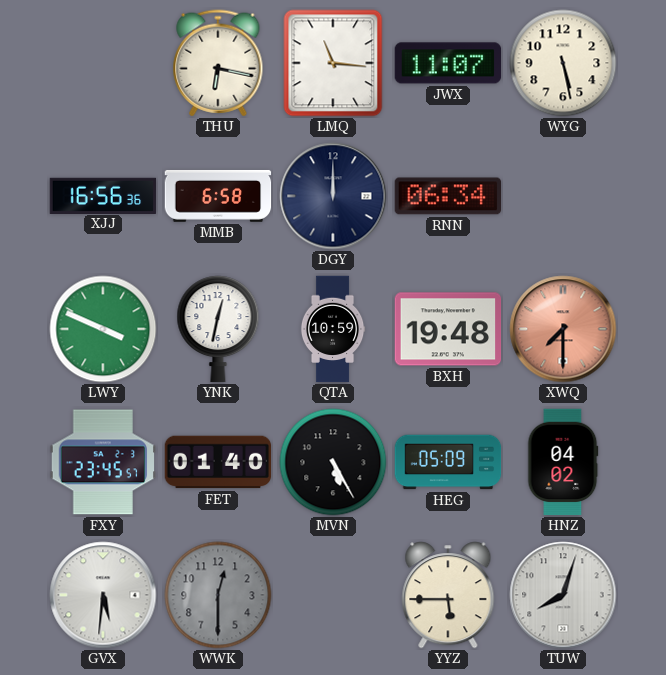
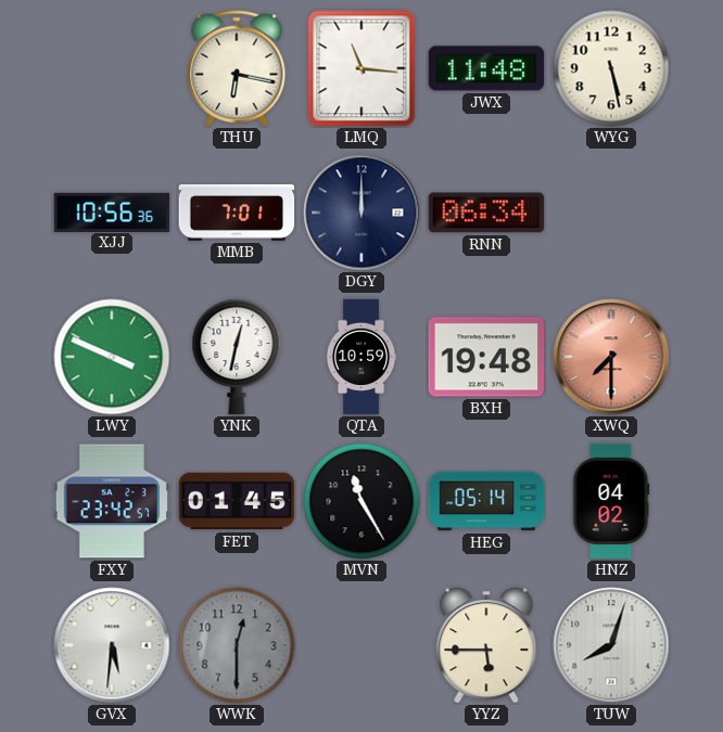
JWX: 11:07 -> 11:48
XJJ: 16:56 -> 10:56
MMB: 6:58 -> 7:01
FXY: 23:45 -> 23:42
FET: 01:40 -> 01:45
MVN: 5:25 -> 11:25
HEG: 05:09 -> 05:14
